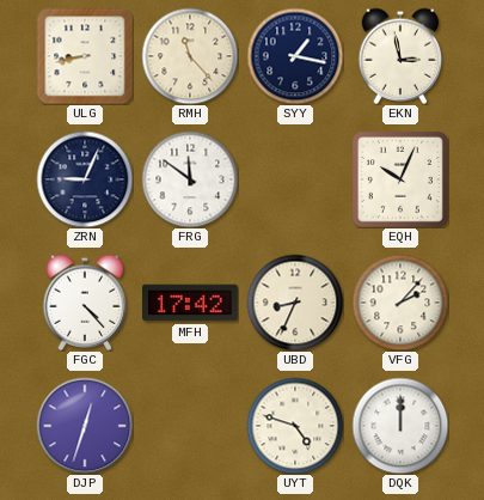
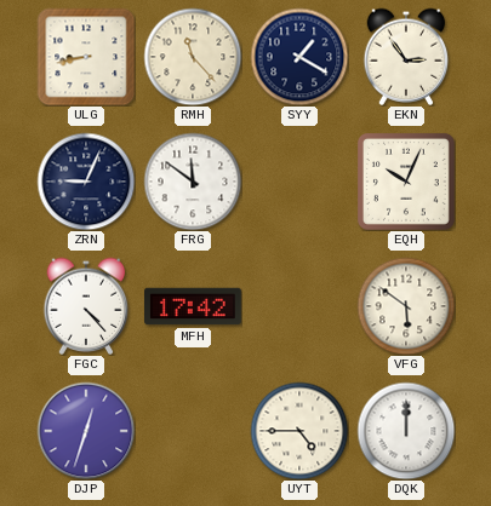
SYY: 1:17 -> 1:20
EKN: 2:58 -> 2:54
UBD: 8:34 -> none
VFG: 2:07 -> 5:51
UYT: 4:48 -> 4:45
